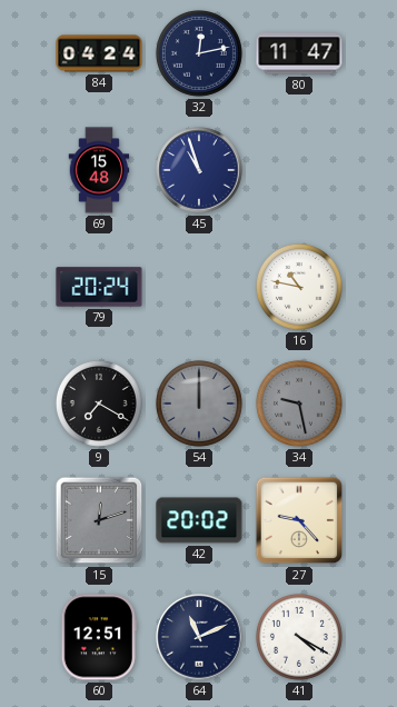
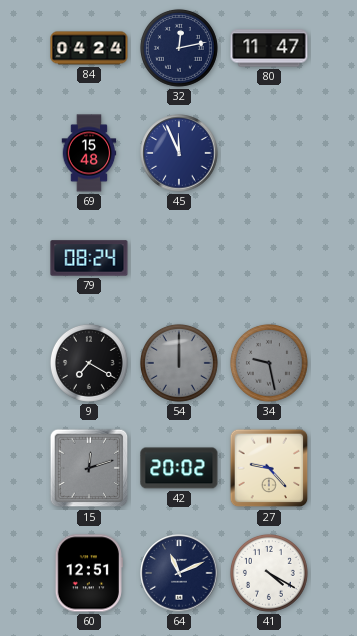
45: 10:57 -> 11:56
79: 20:24 -> 08:24
16: 10:47 -> none
